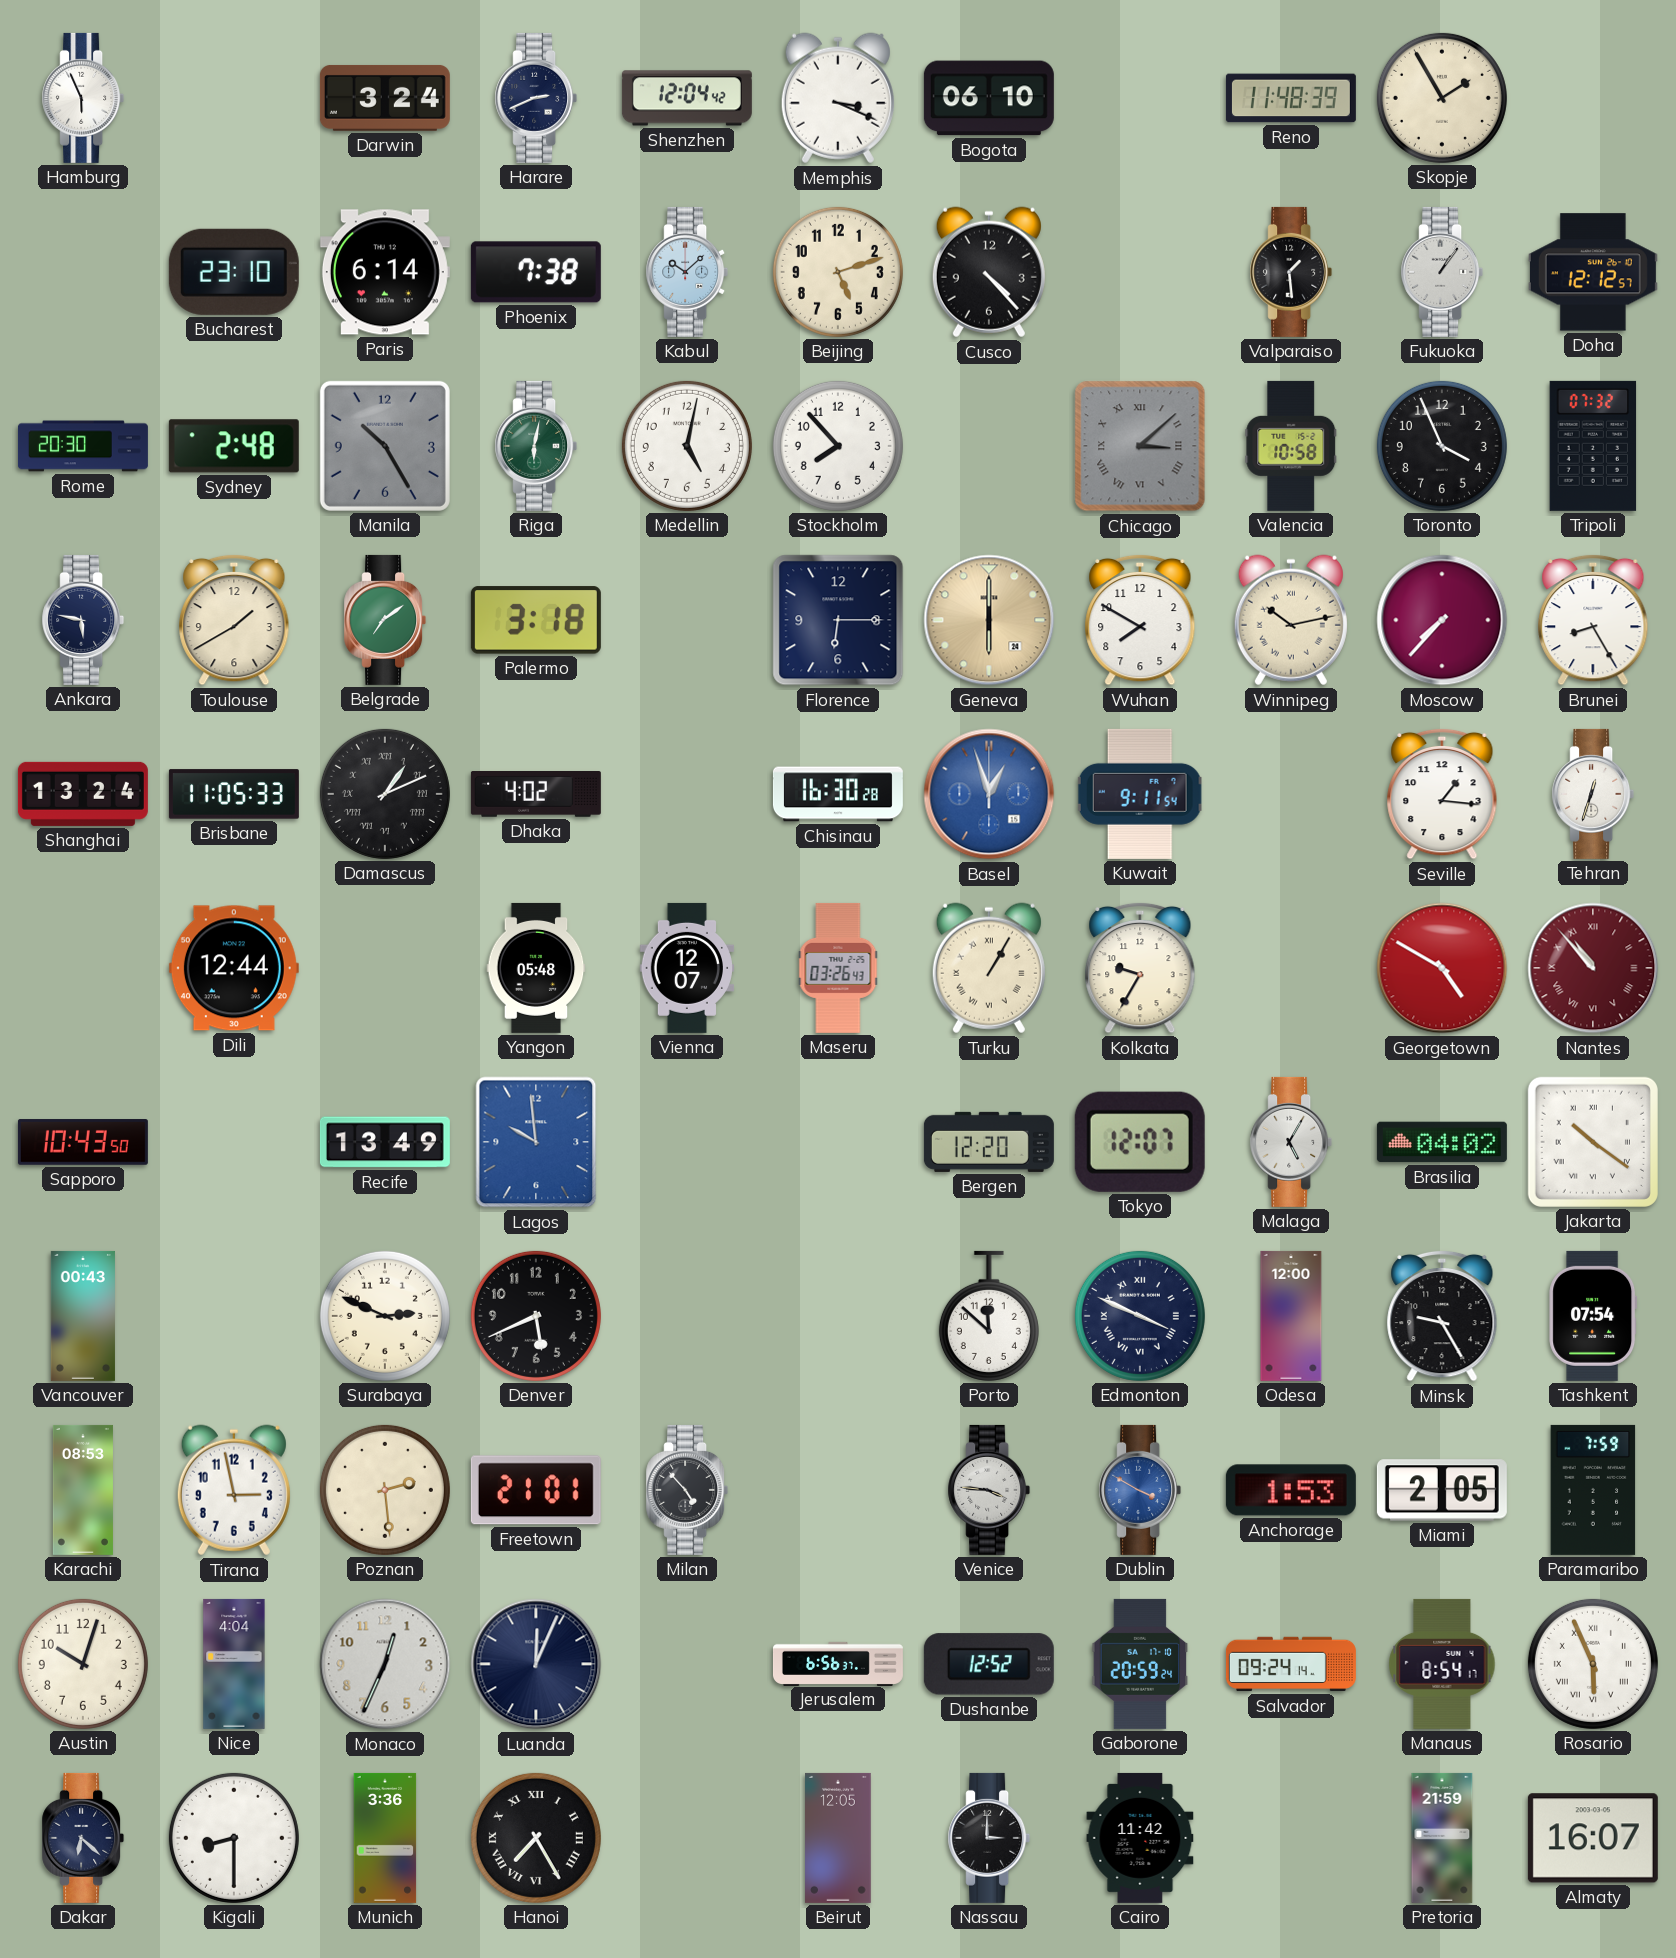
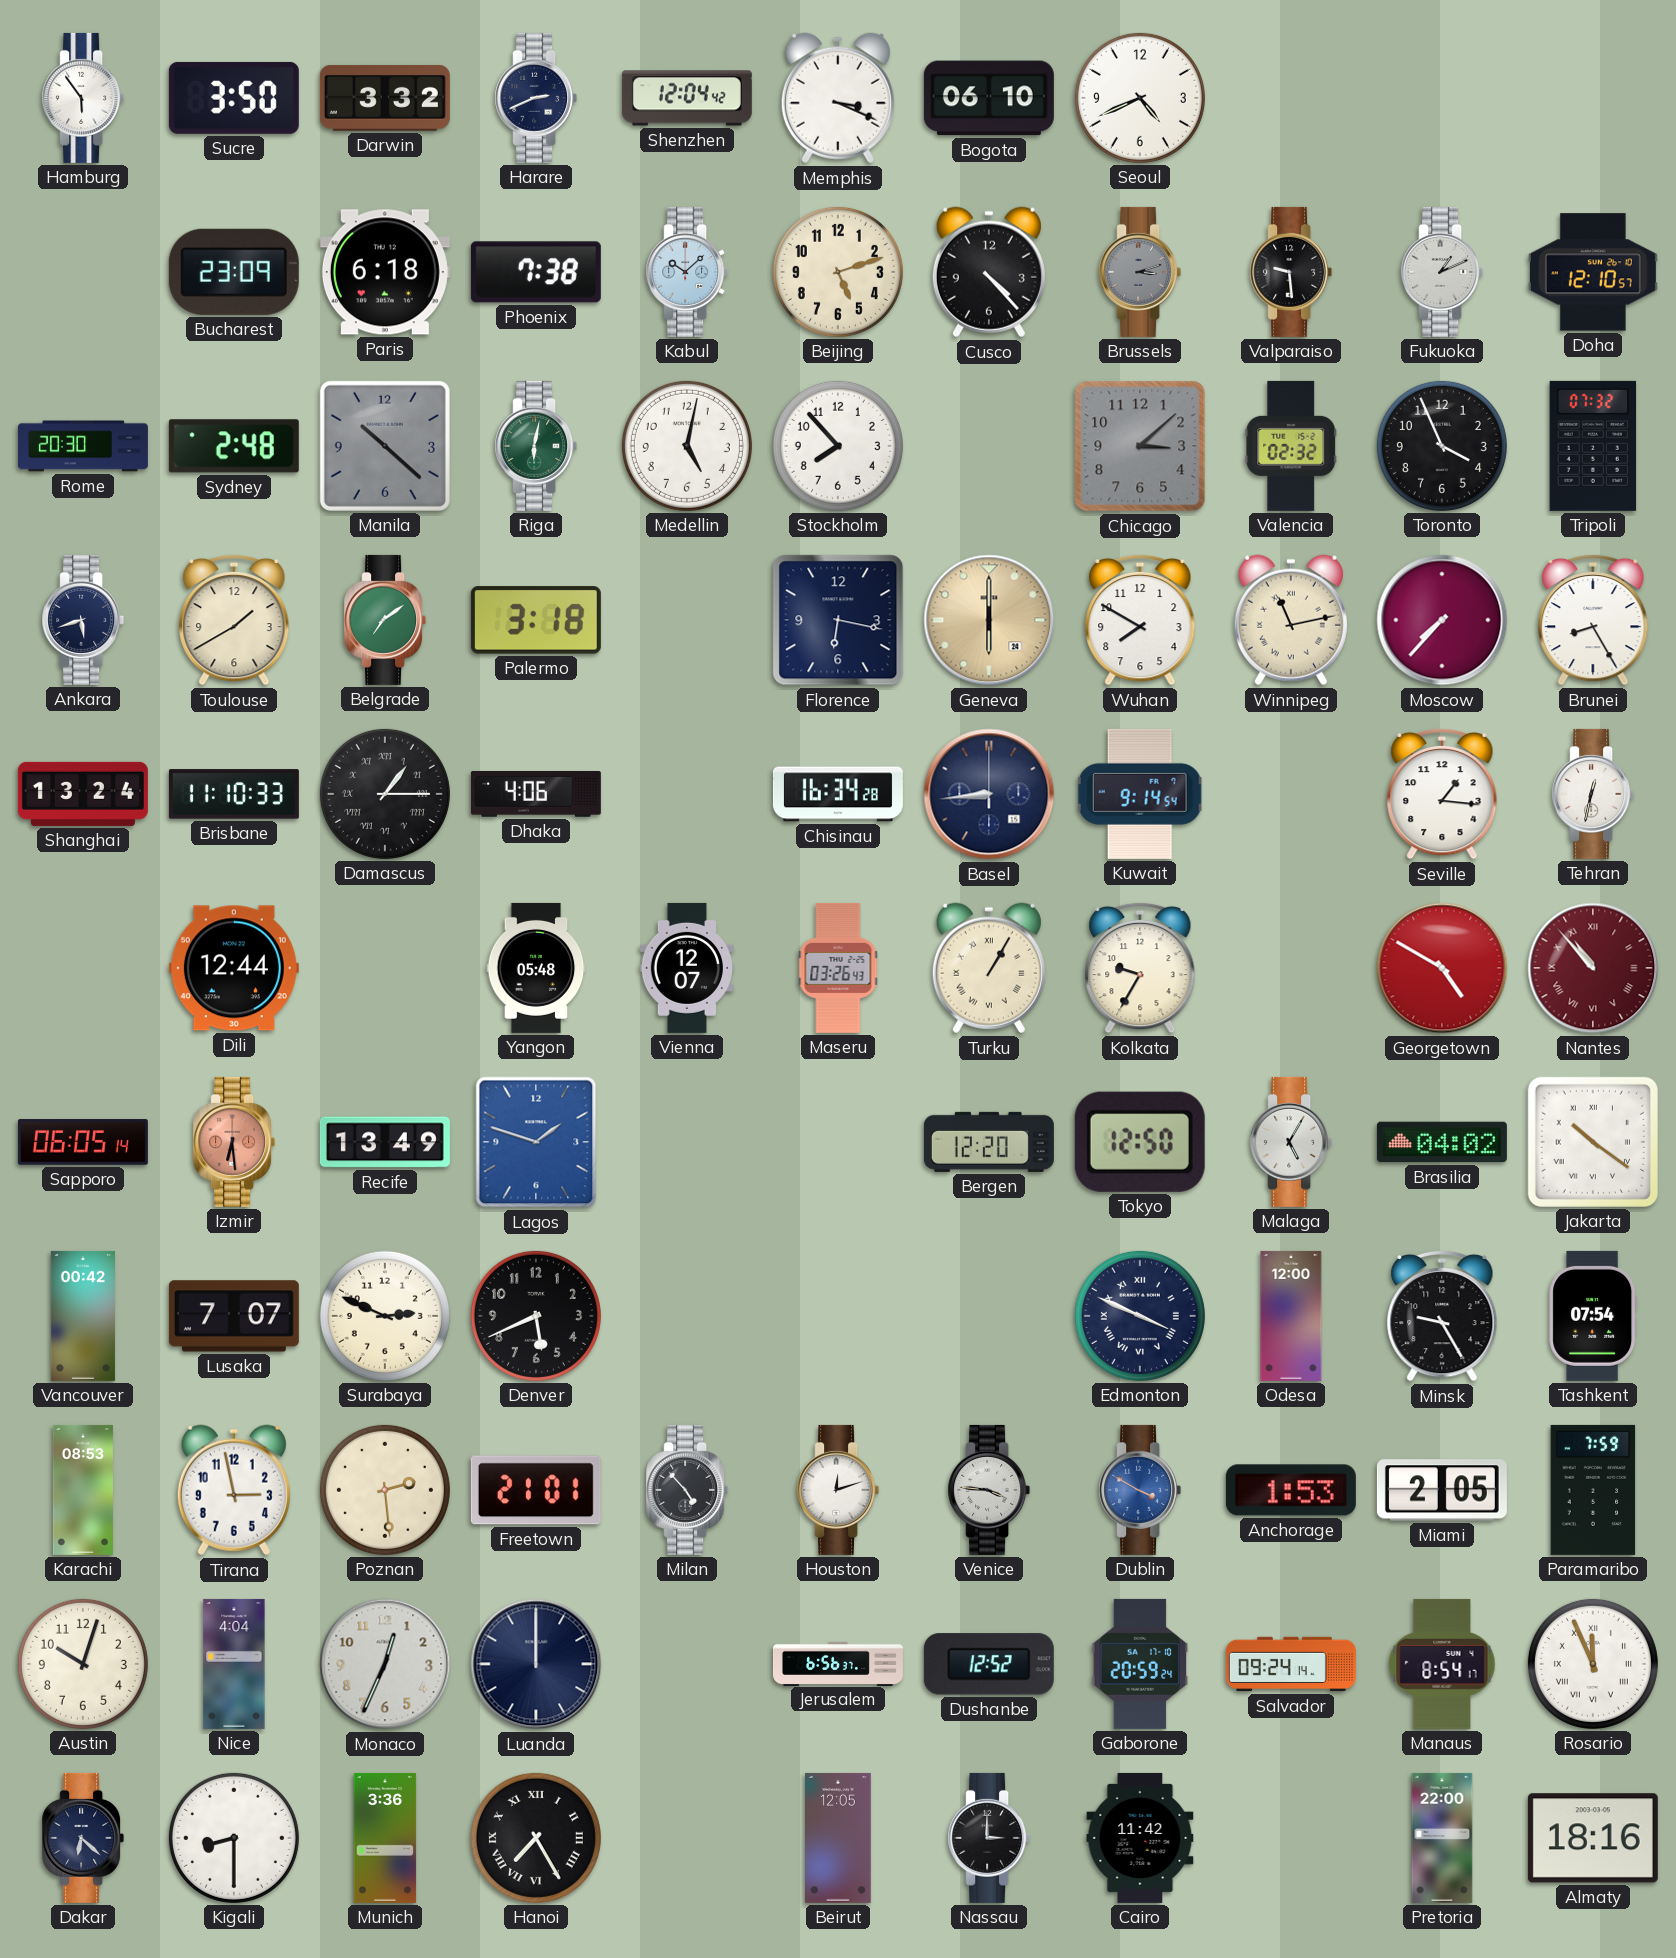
Hamburg: 5:56 -> 5:54
Sucre: none -> 3:50
Darwin: 3:24 -> 3:32
Seoul: none -> 4:41
Reno: 11:48 -> none
Skopje: 1:55 -> none
Bucharest: 23:10 -> 23:09
Paris: 6:14 -> 6:18
Brussels: none -> 3:12
Valparaiso: 1:29 -> 9:29
Fukuoka: 1:06 -> 1:11
Doha: 12:12 -> 12:10
Manila: 10:25 -> 10:22
Chicago numerals: Roman -> Arabic
Valencia: 10:58 -> 02:32
Ankara: 5:47 -> 5:42
Florence: 6:15 -> 6:17
Winnipeg: 10:13 -> 11:13
Brisbane: 11:05 -> 11:10
Damascus: 1:11 -> 1:15
Dhaka: 4:02 -> 4:06
Chisinau: 16:30 -> 16:34
Basel: 12:57 -> 8:44
Basel dial: blue -> navy
Kuwait: 9:11 -> 9:14
Tehran: 12:33 -> 12:32
Sapporo: 10:43 -> 06:05
Izmir: none -> 6:29
Lagos: 9:59 -> 1:48
Tokyo: 12:07 -> 12:50
Vancouver: 00:43 -> 00:42
Lusaka: none -> 7:07
Porto: 11:52 -> none
Houston: none -> 12:12
Luanda: 12:04 -> 12:00
Rosario: 5:56 -> 11:56
Pretoria: 21:59 -> 22:00
Almaty: 16:07 -> 18:16
